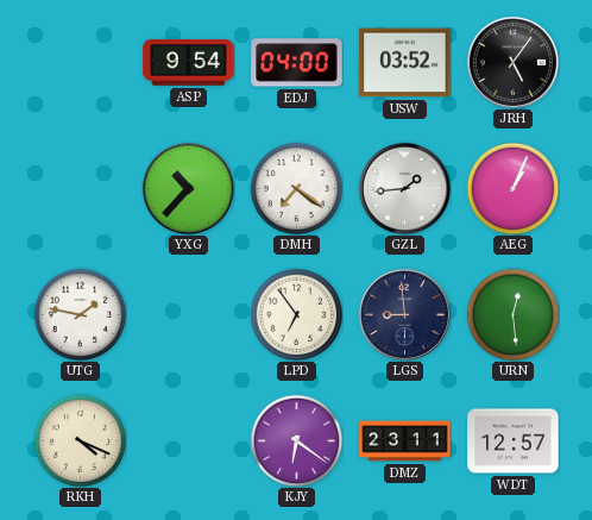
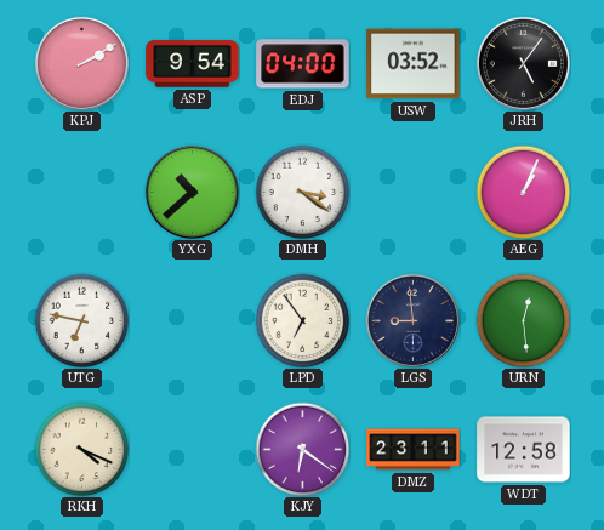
KPJ: none -> 2:10
YXG: 10:37 -> 10:38
DMH: 7:21 -> 3:21
GZL: 1:44 -> none
UTG: 1:47 -> 6:47
WDT: 12:57 -> 12:58
